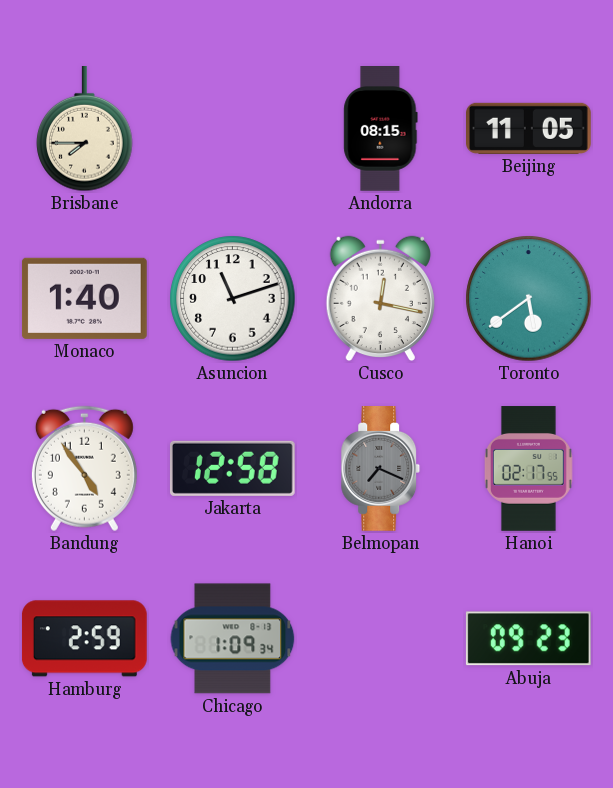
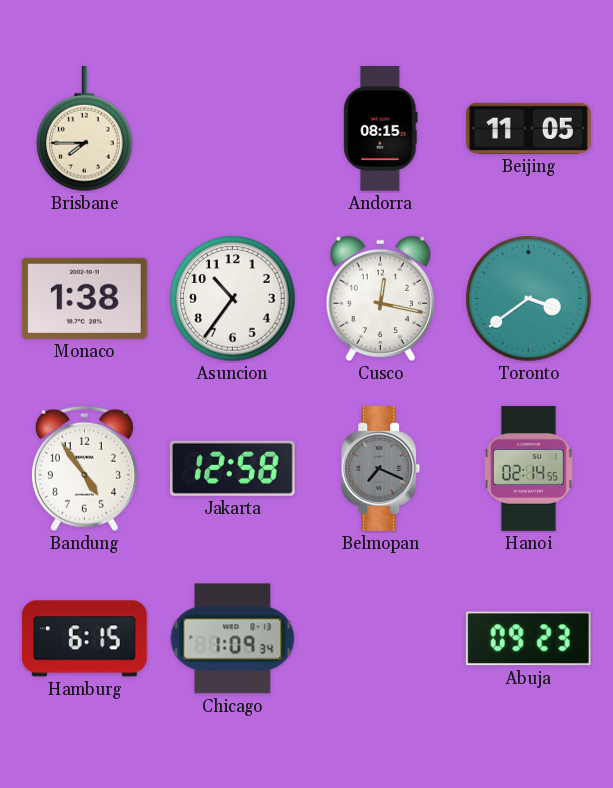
Monaco: 1:40 -> 1:38
Asuncion: 11:12 -> 10:36
Toronto: 5:39 -> 3:39
Hanoi: 02:17 -> 02:14
Hamburg: 2:59 -> 6:15
